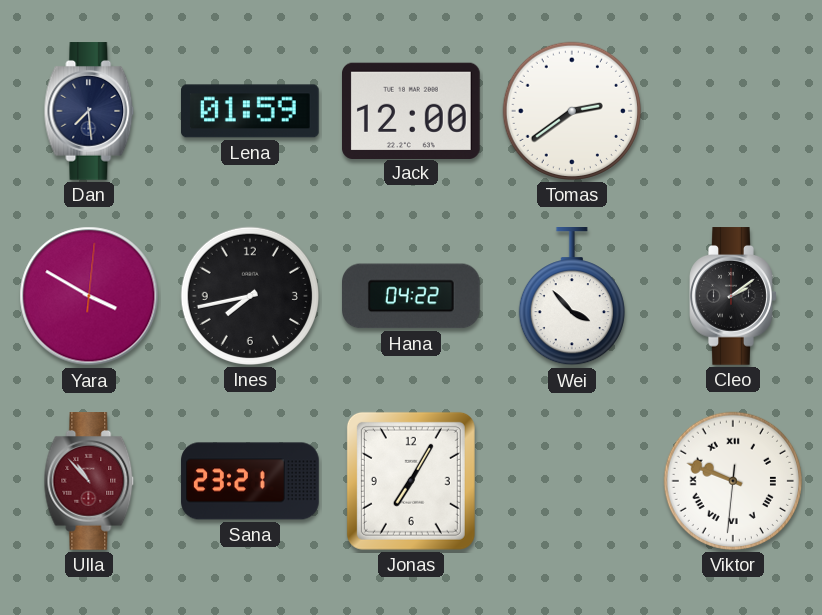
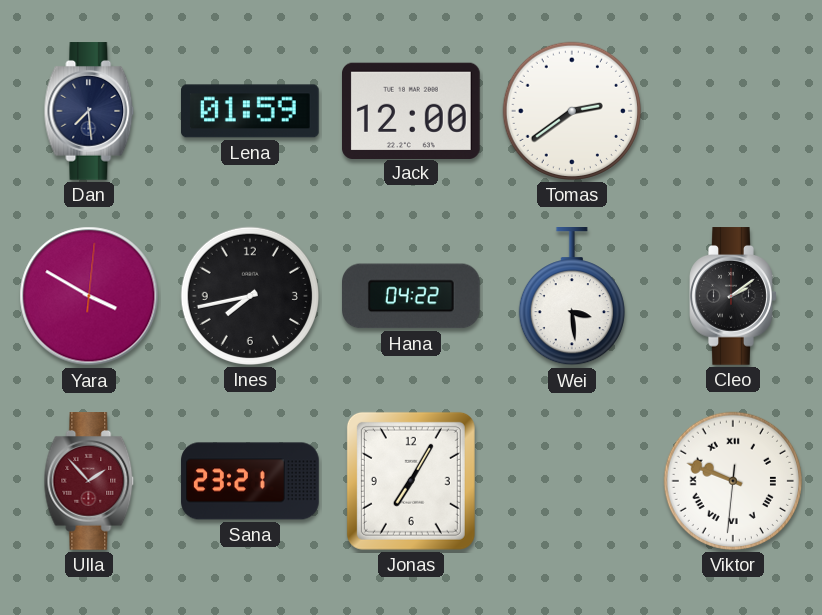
Wei: 3:53 -> 3:29
Ulla: 10:53 -> 1:53
